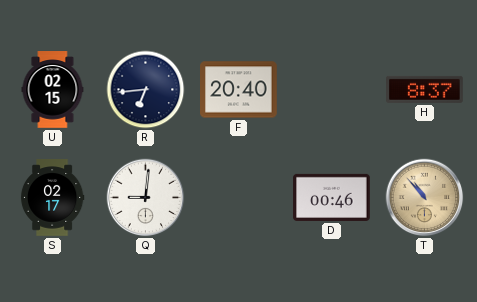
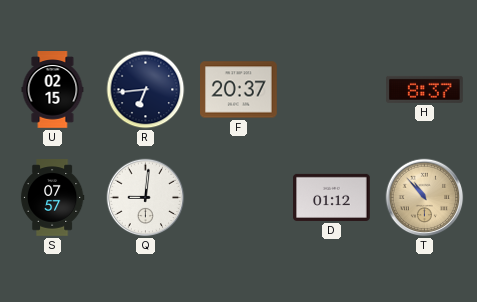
F: 20:40 -> 20:37
S: 02:17 -> 07:57
D: 00:46 -> 01:12
